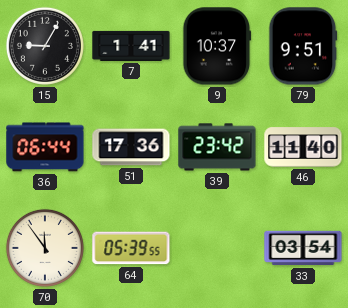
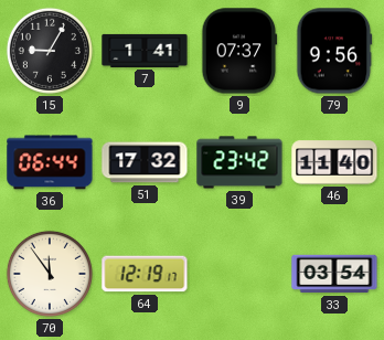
9: 10:37 -> 07:37
79: 9:51 -> 9:56
51: 17:36 -> 17:32
64: 05:39 -> 12:19
